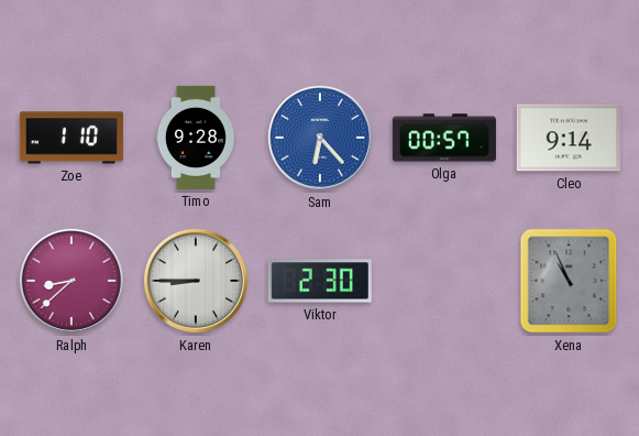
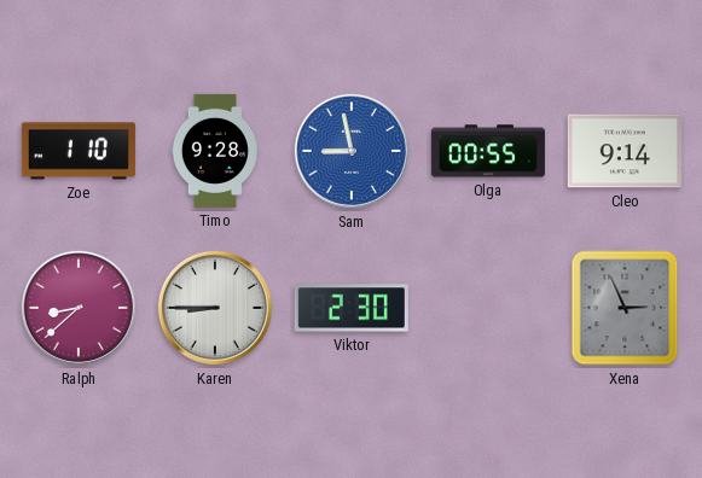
Sam: 6:23 -> 8:58
Olga: 00:57 -> 00:55
Xena: 10:56 -> 2:56
